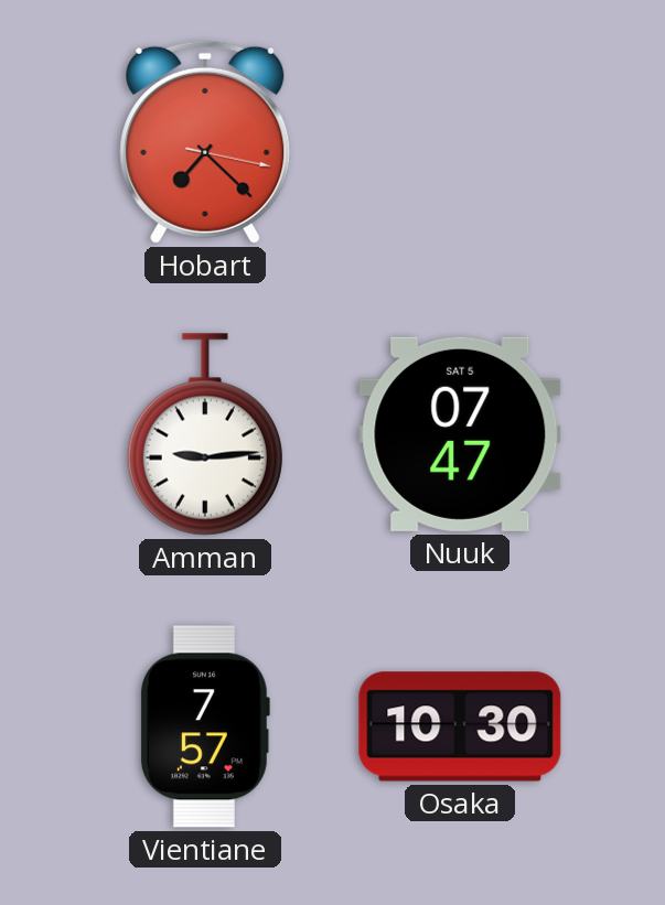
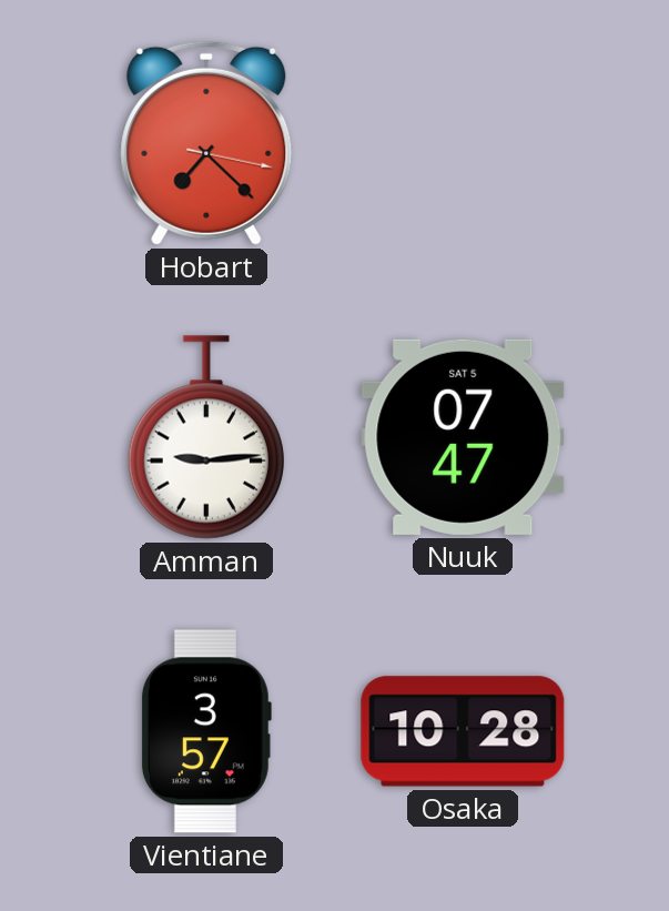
Vientiane: 7:57 -> 3:57
Osaka: 10:30 -> 10:28
